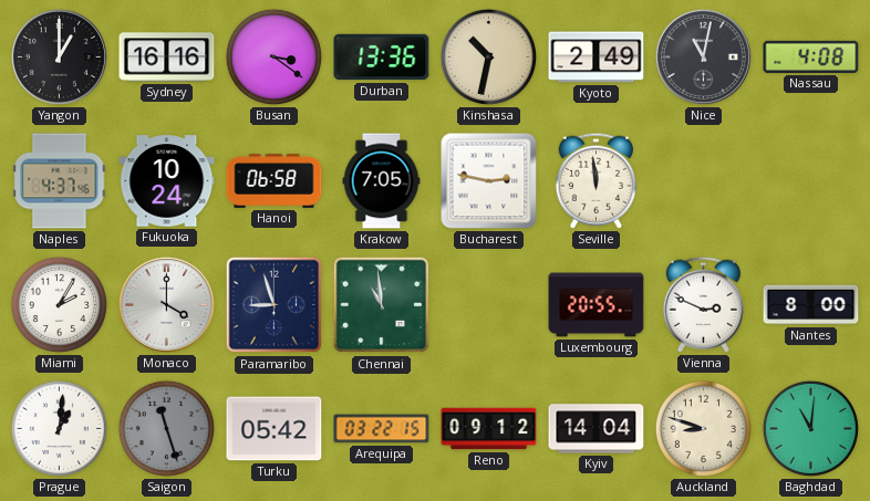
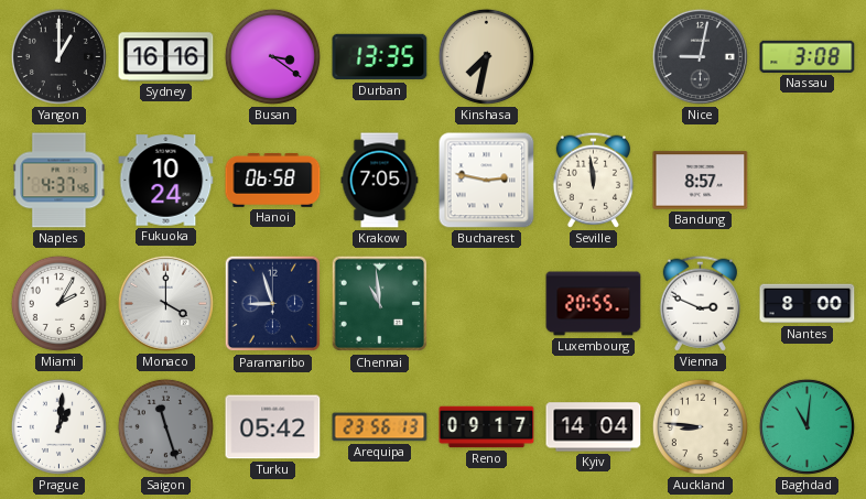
Durban: 13:36 -> 13:35
Kinshasa: 10:32 -> 7:32
Kyoto: 2:49 -> none
Nice: 11:02 -> 9:02
Nassau: 4:08 -> 3:08
Bandung: none -> 8:57
Arequipa: 03:22 -> 23:56
Reno: 09:12 -> 09:17
Auckland: 8:48 -> 8:46
